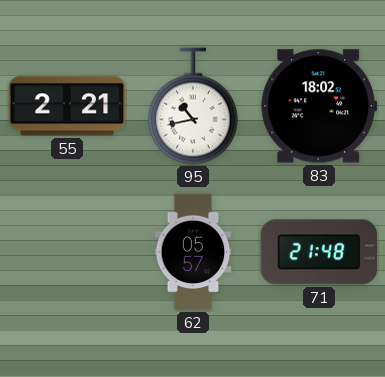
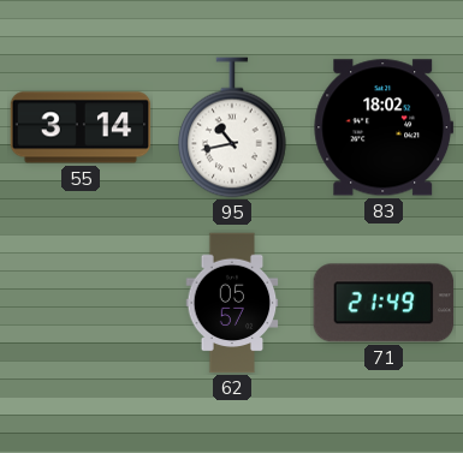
55: 2:21 -> 3:14
71: 21:48 -> 21:49
